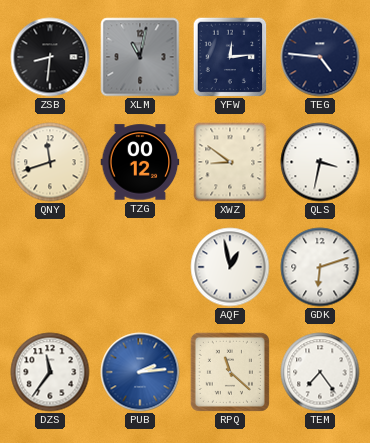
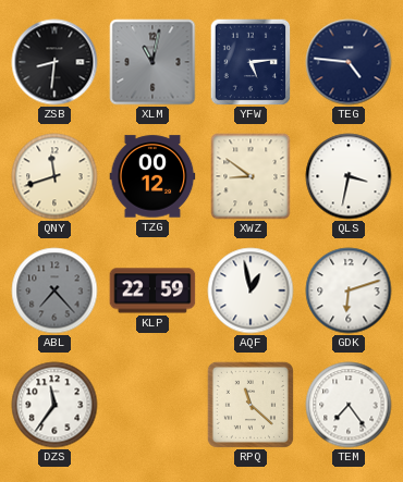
YFW: 12:14 -> 5:14
ABL: none -> 7:23
KLP: none -> 22:59
PUB: 2:14 -> none
